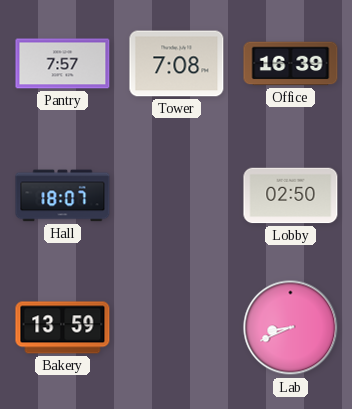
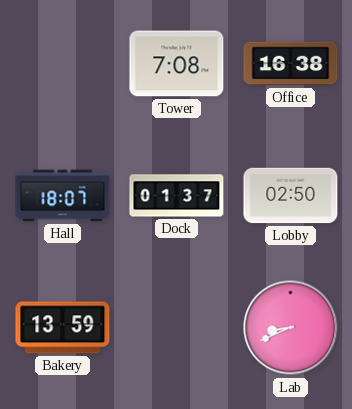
Pantry: 7:57 -> none
Office: 16:39 -> 16:38
Dock: none -> 01:37
